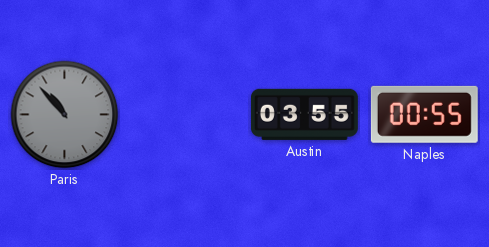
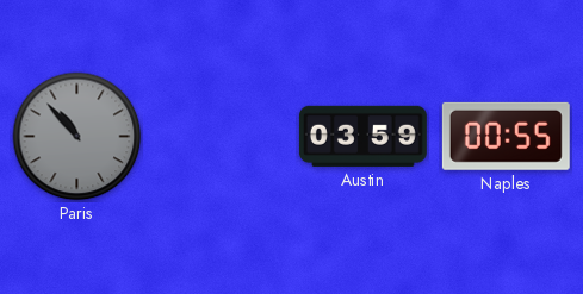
Austin: 03:55 -> 03:59
